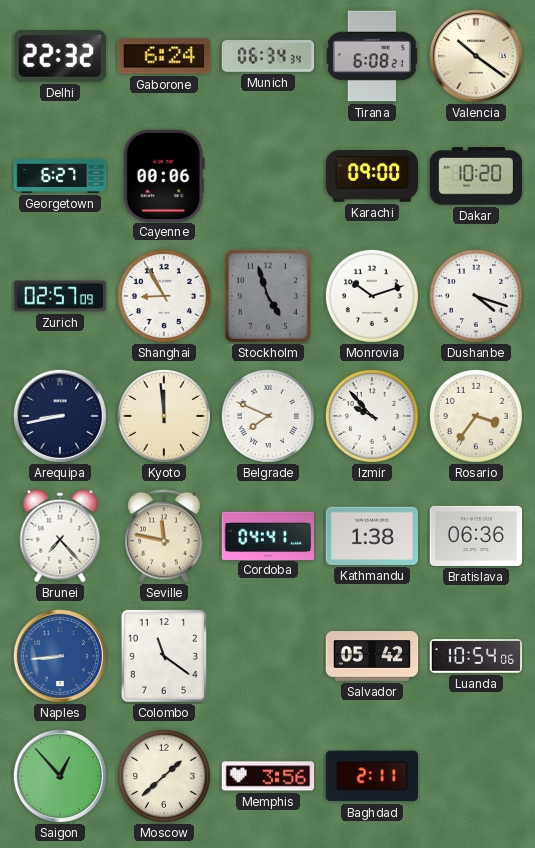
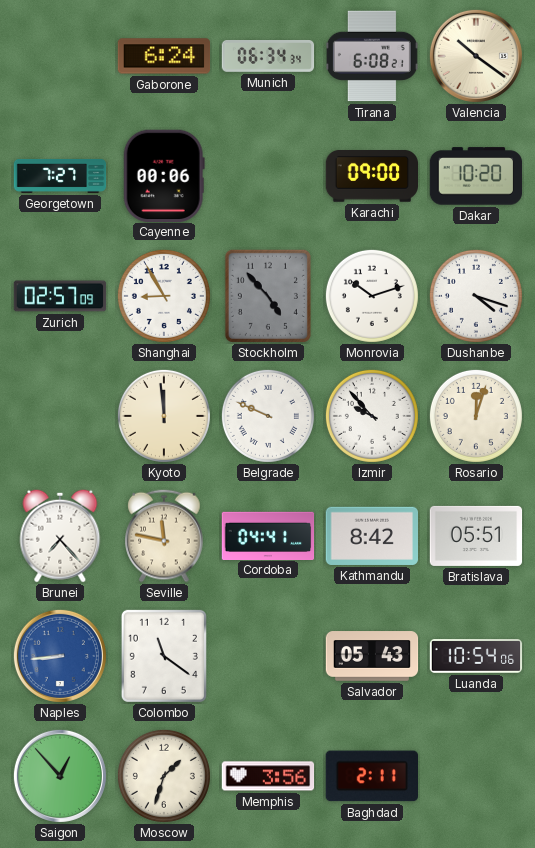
Delhi: 22:32 -> none
Georgetown: 6:27 -> 7:27
Stockholm: 4:57 -> 4:53
Arequipa: 8:43 -> none
Belgrade: 7:49 -> 9:49
Rosario: 3:36 -> 12:03
Kathmandu: 1:38 -> 8:42
Bratislava: 06:36 -> 05:51
Salvador: 05:42 -> 05:43
Moscow: 1:38 -> 1:33
